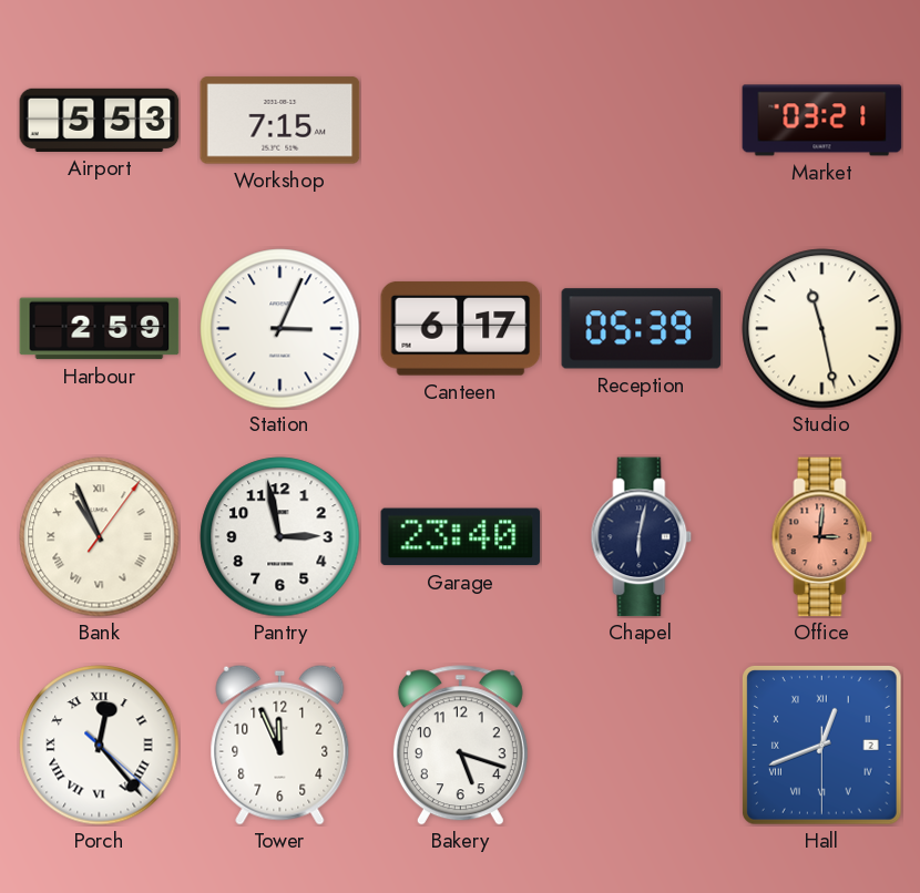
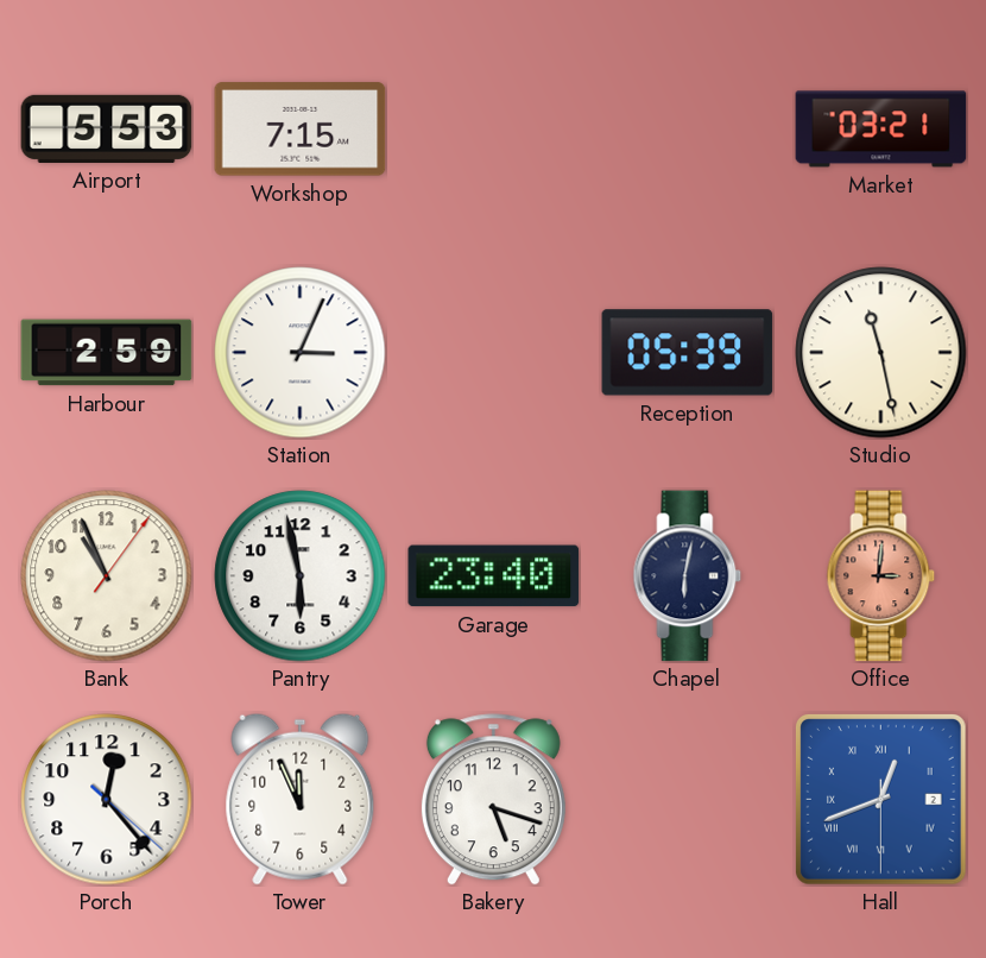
Canteen: 6:17 -> none
Bank numerals: Roman -> Arabic
Pantry: 2:58 -> 5:58
Porch numerals: Roman -> Arabic
